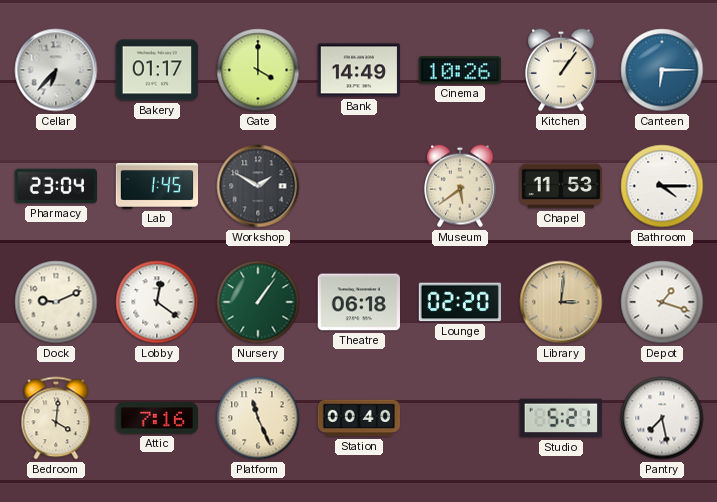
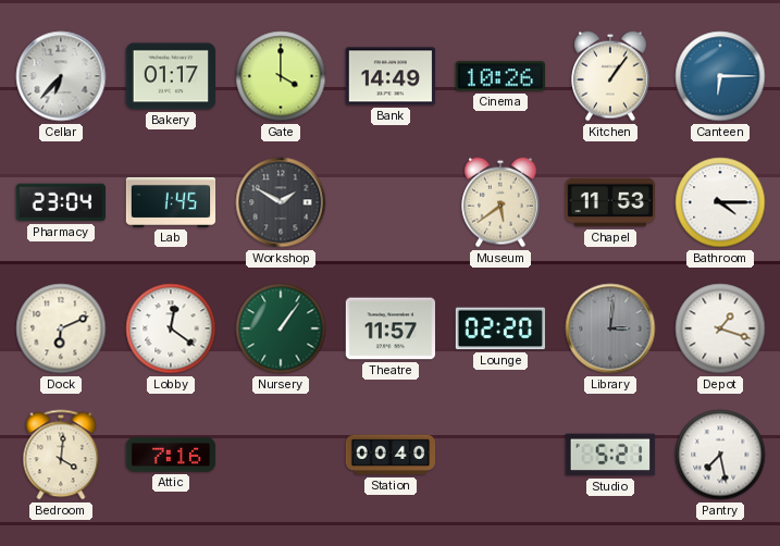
Dock: 9:11 -> 6:11
Theatre: 06:18 -> 11:57
Library dial: champagne -> grey
Platform: 11:26 -> none
